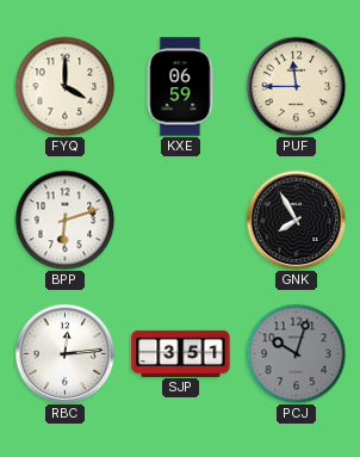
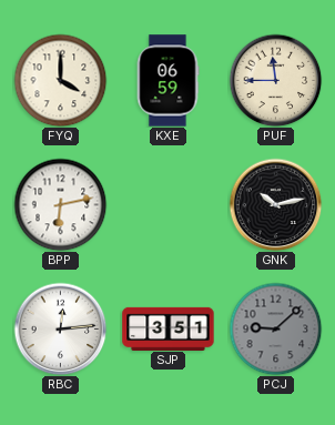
BPP: 6:12 -> 6:13
GNK: 7:55 -> 10:13
PCJ: 10:03 -> 9:08
